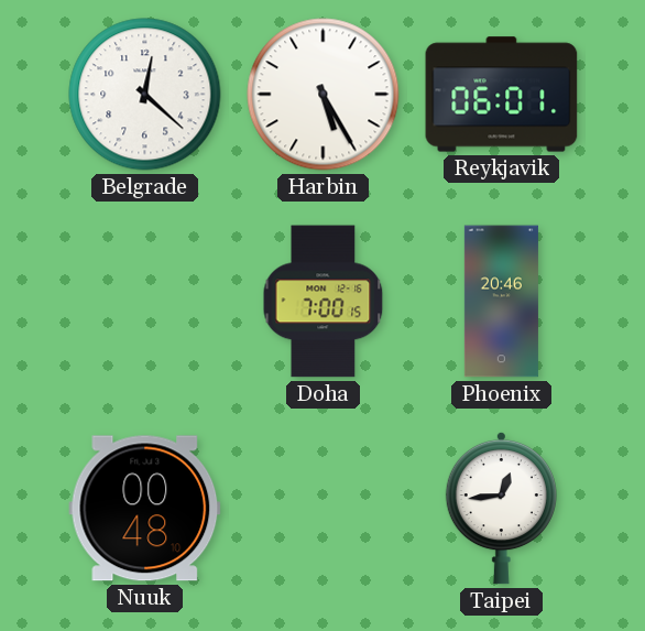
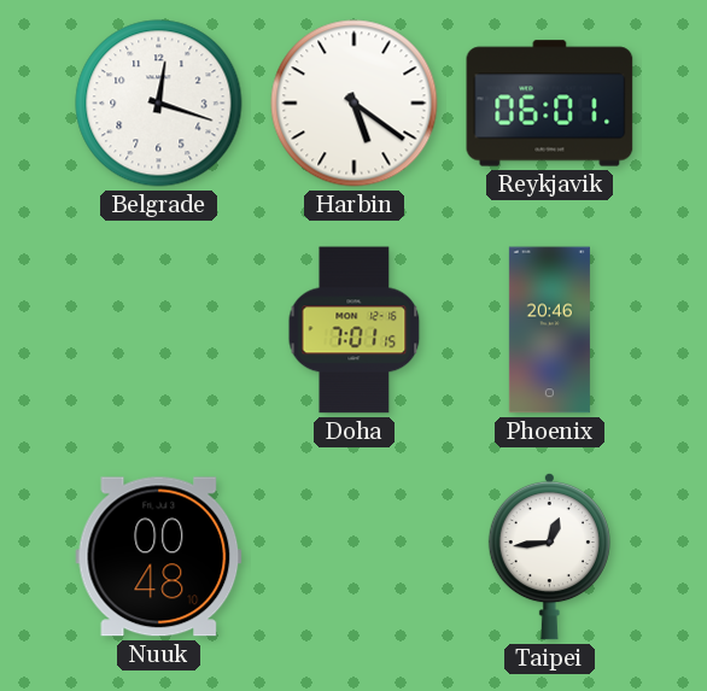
Belgrade: 12:22 -> 12:18
Harbin: 5:25 -> 5:21
Doha: 7:00 -> 7:01
